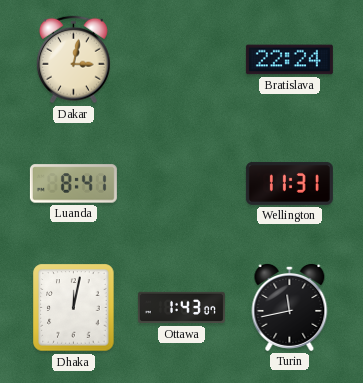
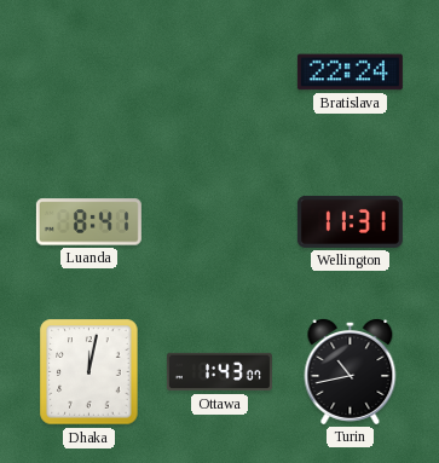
Dakar: 3:02 -> none
Turin: 11:43 -> 10:43
